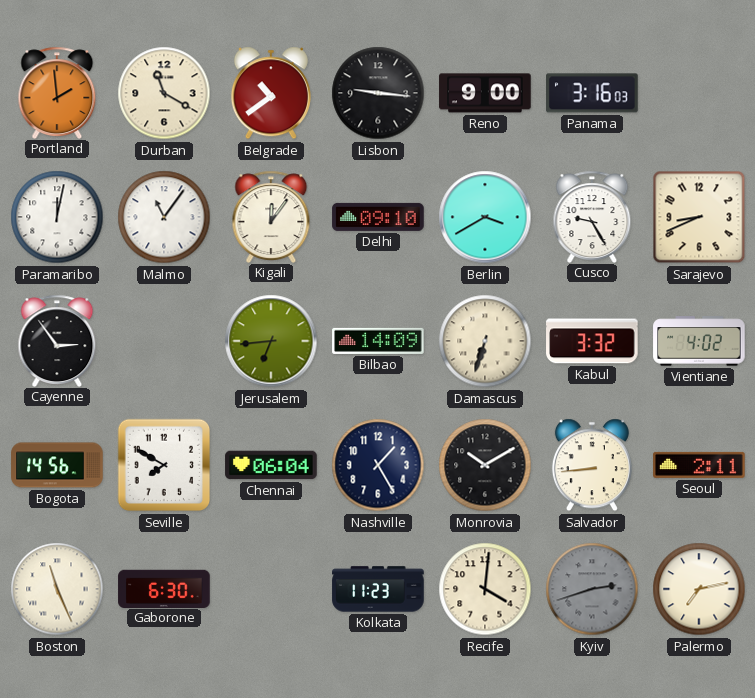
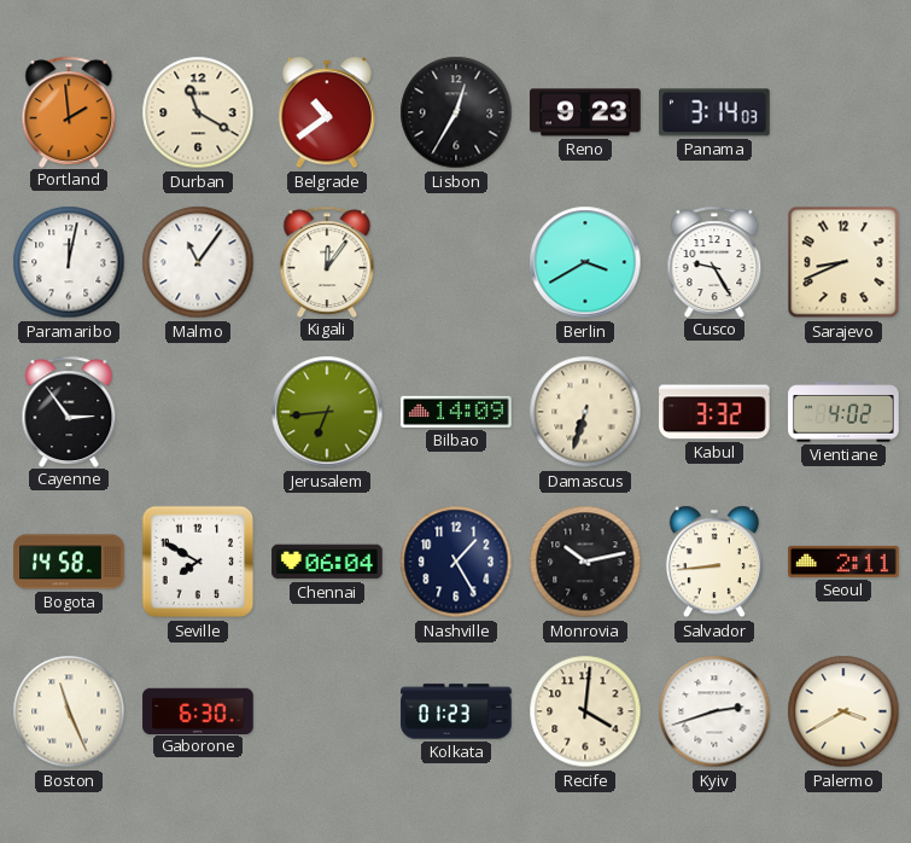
Lisbon: 9:16 -> 12:35
Reno: 9:00 -> 9:23
Panama: 3:16 -> 3:14
Delhi: 09:10 -> none
Bogota: 14:56 -> 14:58
Monrovia: 10:10 -> 10:13
Kolkata: 11:23 -> 01:23
Kyiv dial: grey -> white
Palermo: 7:13 -> 3:40
